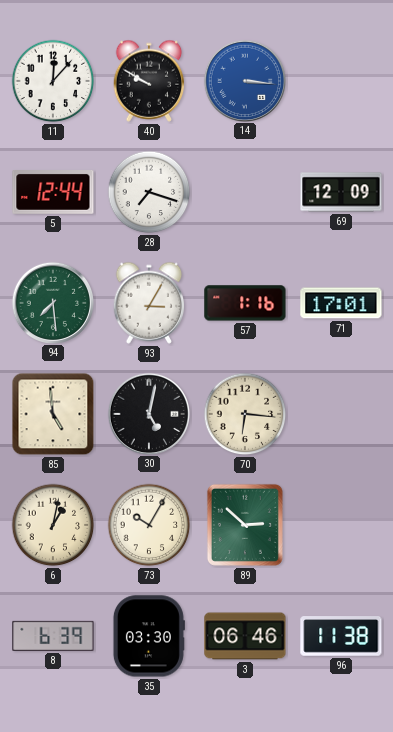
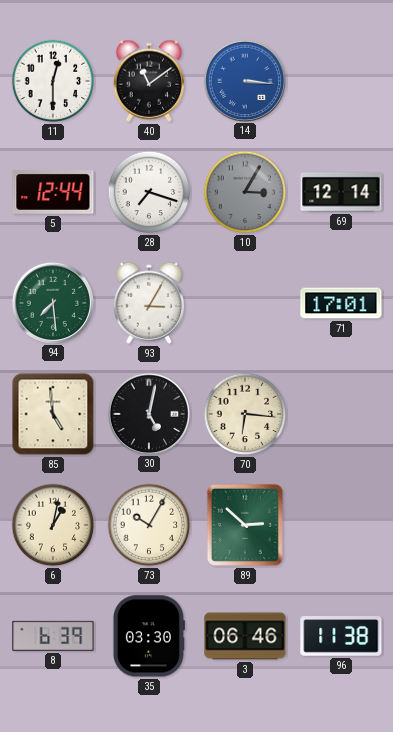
11: 12:07 -> 12:30
40: 9:50 -> 11:09
10: none -> 3:05
69: 12:09 -> 12:14
57: 1:16 -> none
